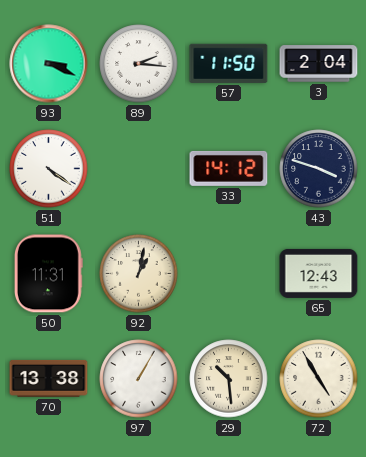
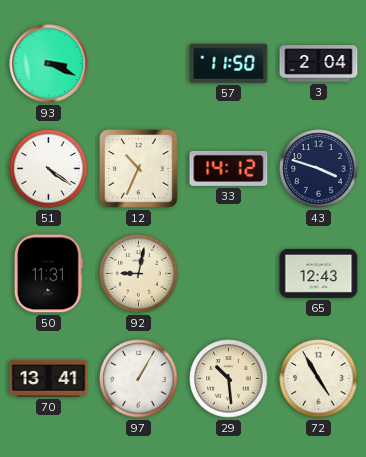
89: 2:16 -> none
12: none -> 10:34
92: 1:02 -> 9:02
70: 13:38 -> 13:41
